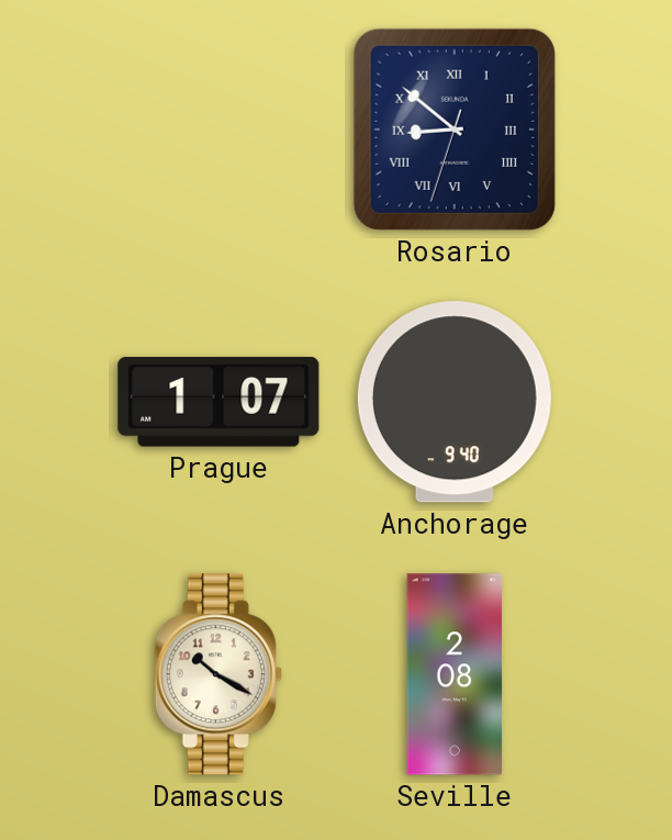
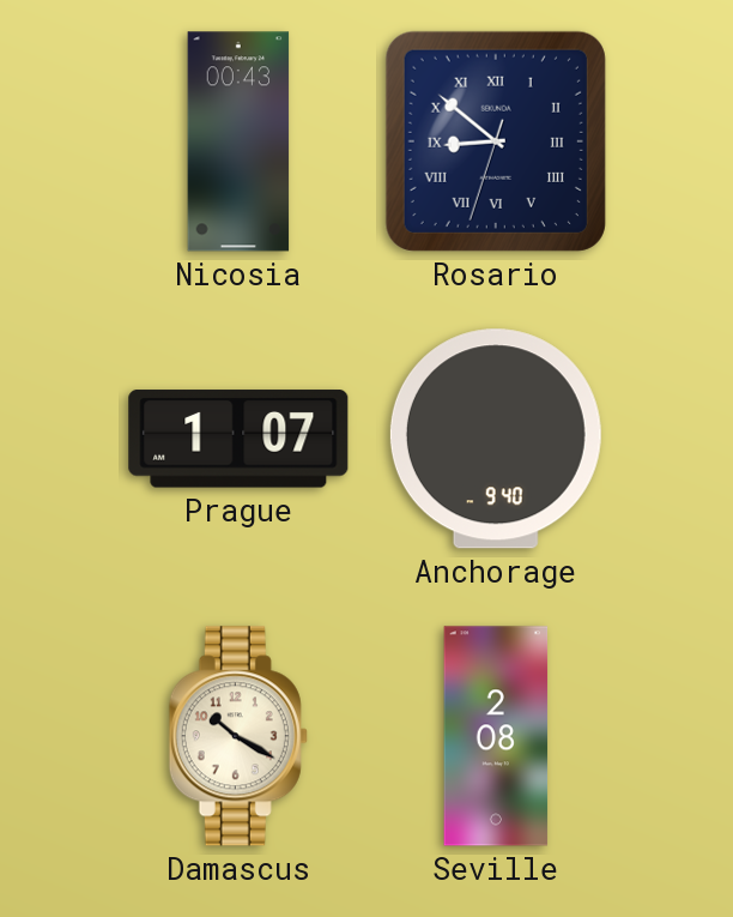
Nicosia: none -> 00:43
